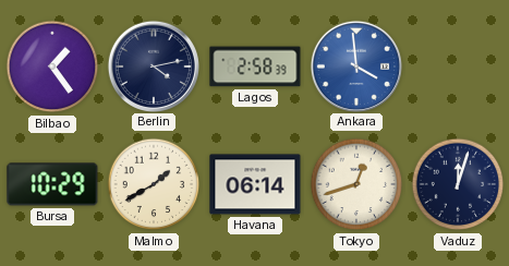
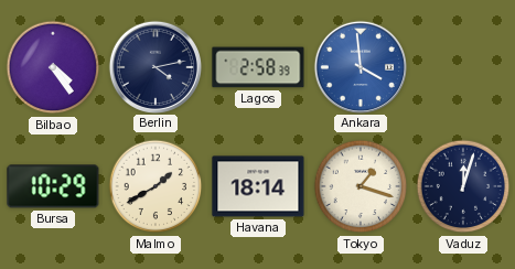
Bilbao: 1:24 -> 4:24
Havana: 06:14 -> 18:14
Tokyo: 12:42 -> 1:18
